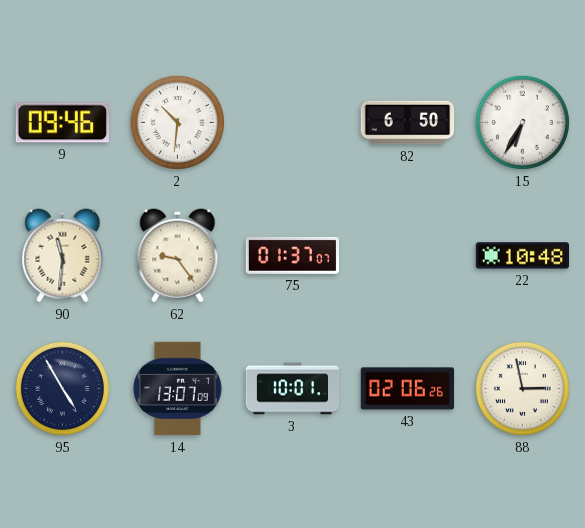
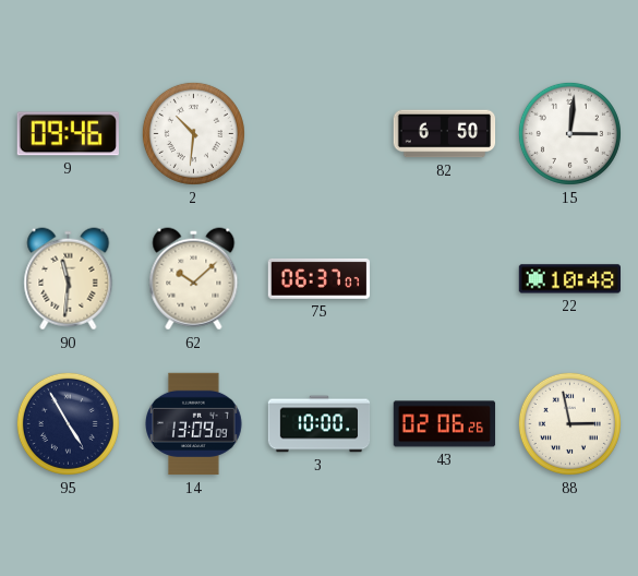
15: 6:35 -> 3:01
62: 9:24 -> 10:08
75: 01:37 -> 06:37
14: 13:07 -> 13:09
3: 10:01 -> 10:00
